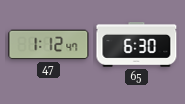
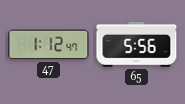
65: 6:30 -> 5:56
